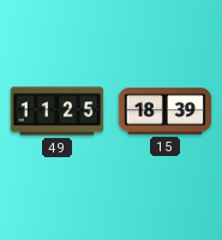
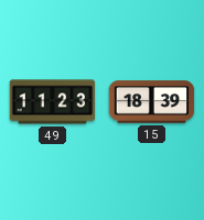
49: 11:25 -> 11:23
